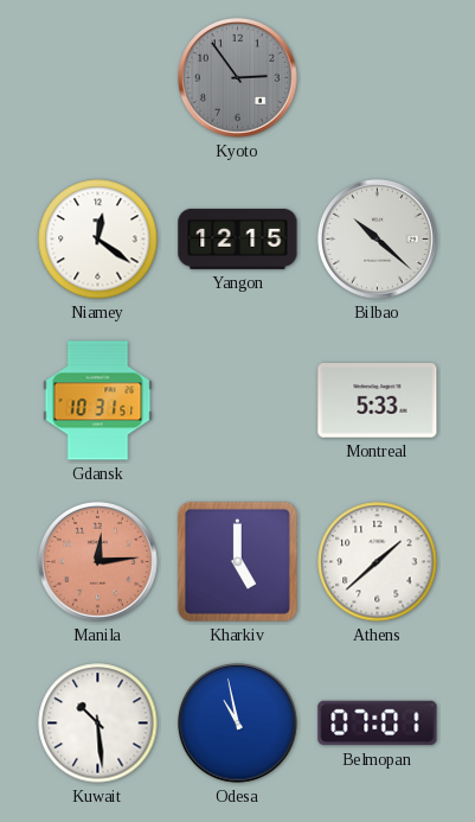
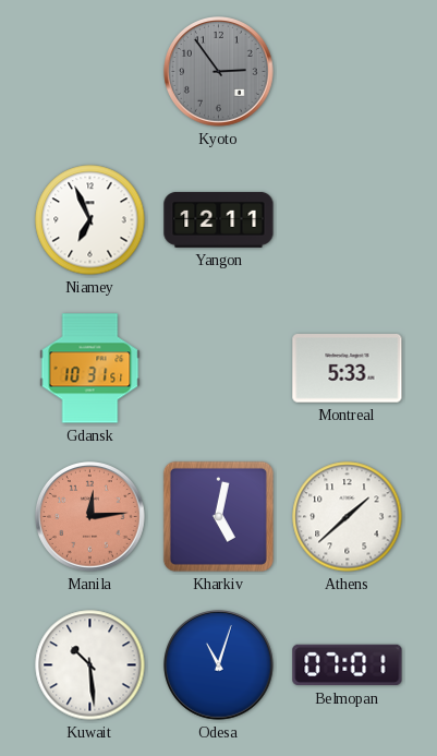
Niamey: 12:21 -> 6:56
Yangon: 12:15 -> 12:11
Bilbao: 10:22 -> none
Kharkiv: 5:00 -> 5:02
Odesa: 10:58 -> 11:03
